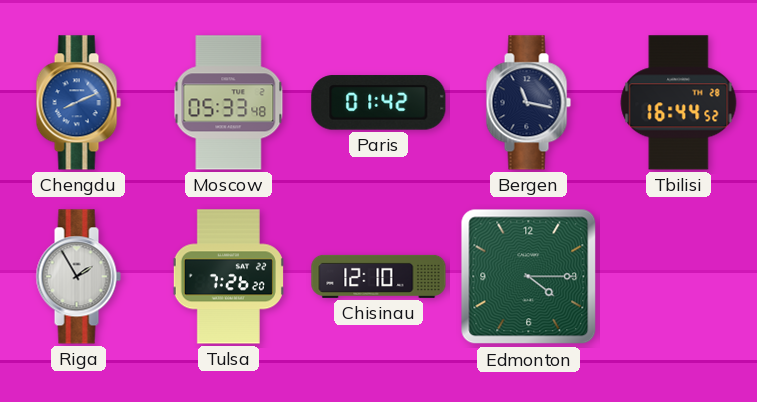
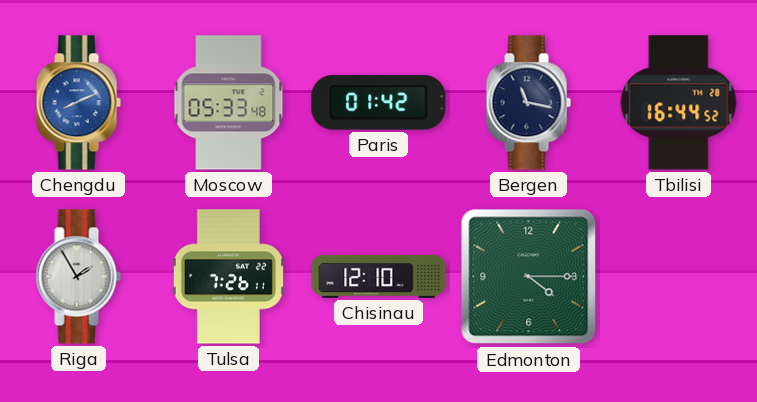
Tulsa: 7:26:20 -> 7:26:11
